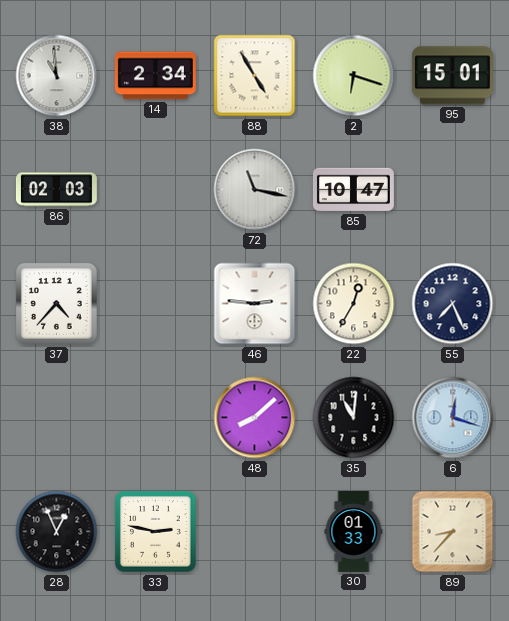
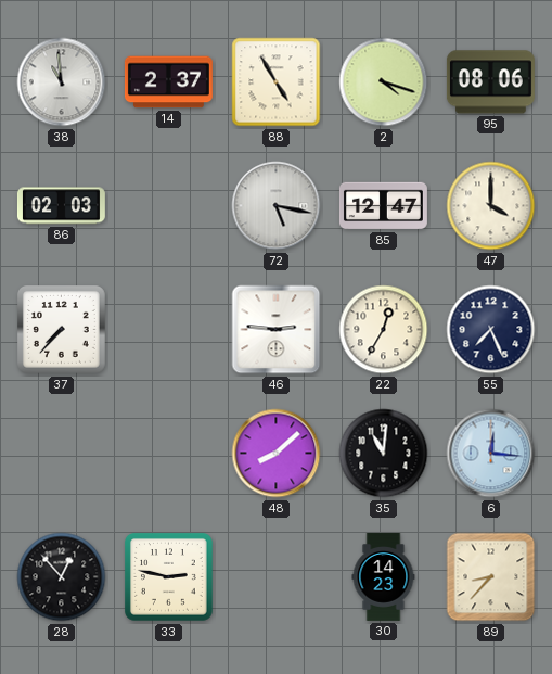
14: 2:34 -> 2:37
2: 6:18 -> 4:18
95: 15:01 -> 08:06
72: 11:17 -> 5:17
85: 10:47 -> 12:47
47: none -> 4:00
37: 4:37 -> 7:37
6: 12:18 -> 12:16
28: 12:56 -> 12:53
30: 01:33 -> 14:23
